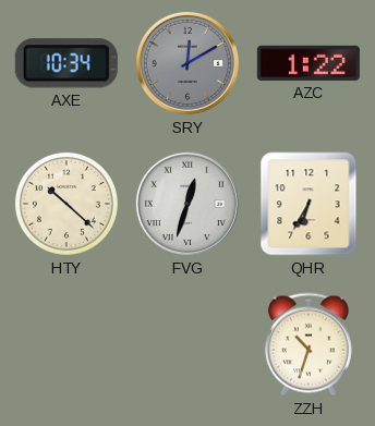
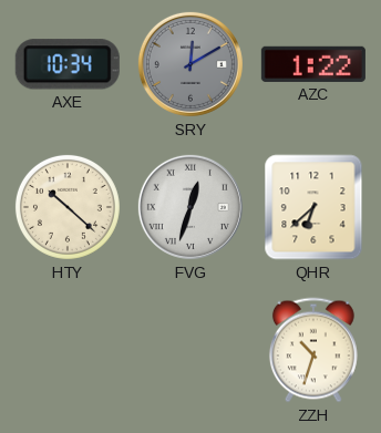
QHR: 6:35 -> 6:38
